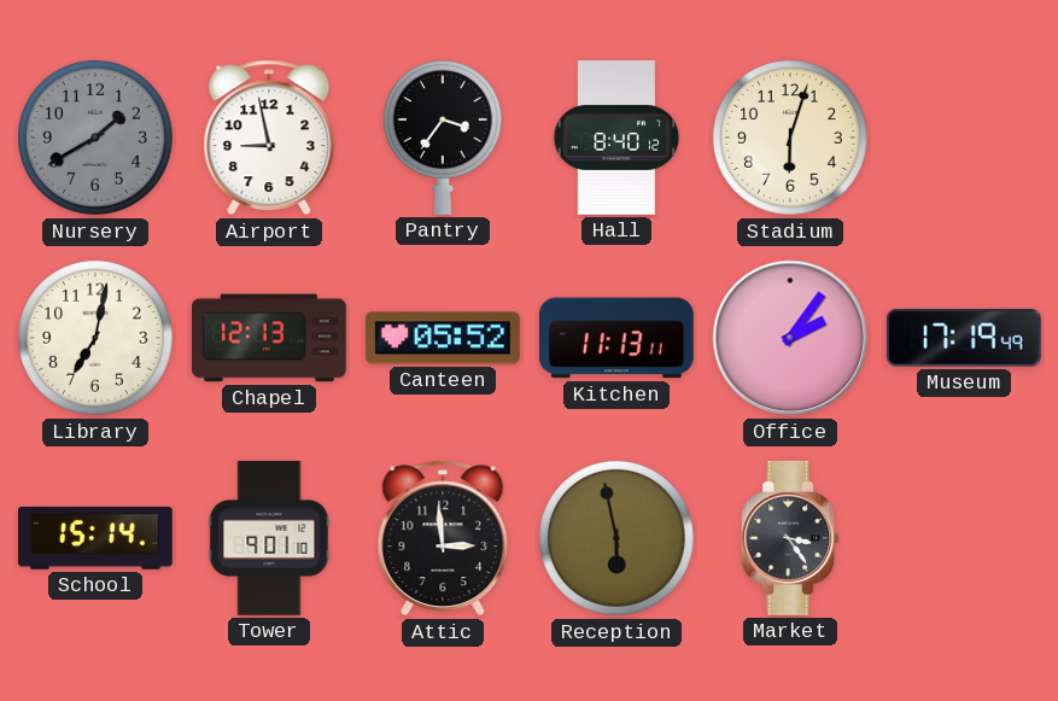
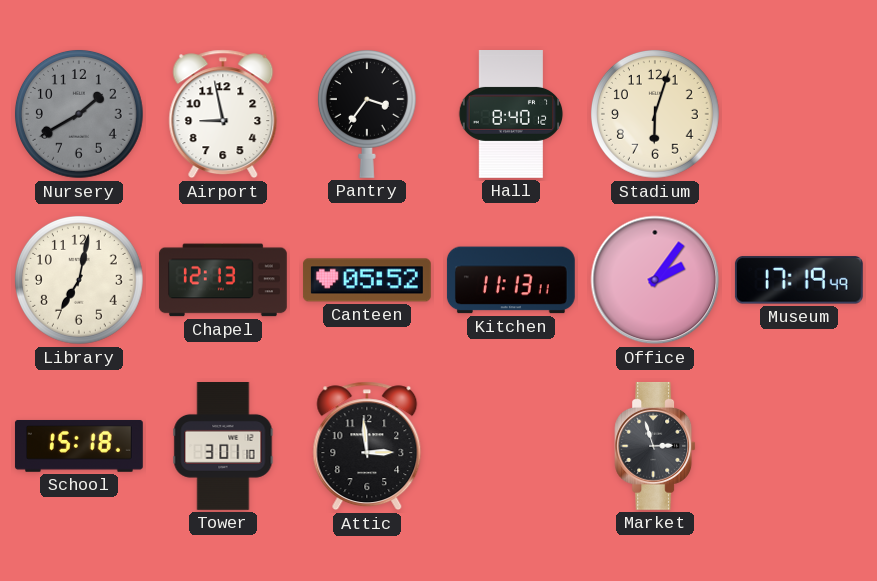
School: 15:14 -> 15:18
Tower: 9:01 -> 3:01
Reception: 5:58 -> none
Market: 3:24 -> 2:57
